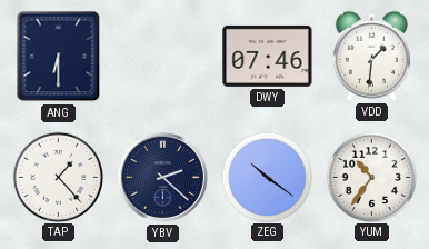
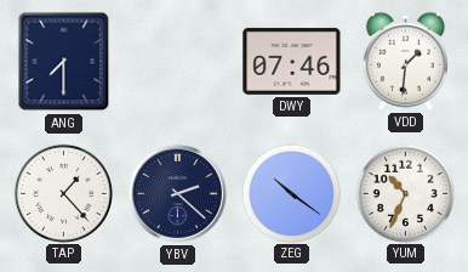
ANG: 6:30 -> 7:30
YUM: 10:36 -> 10:34
